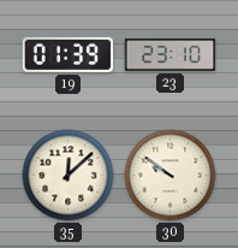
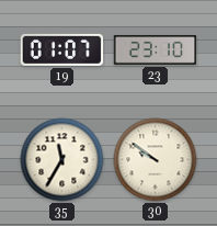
19: 01:39 -> 01:07
35: 12:08 -> 11:35
